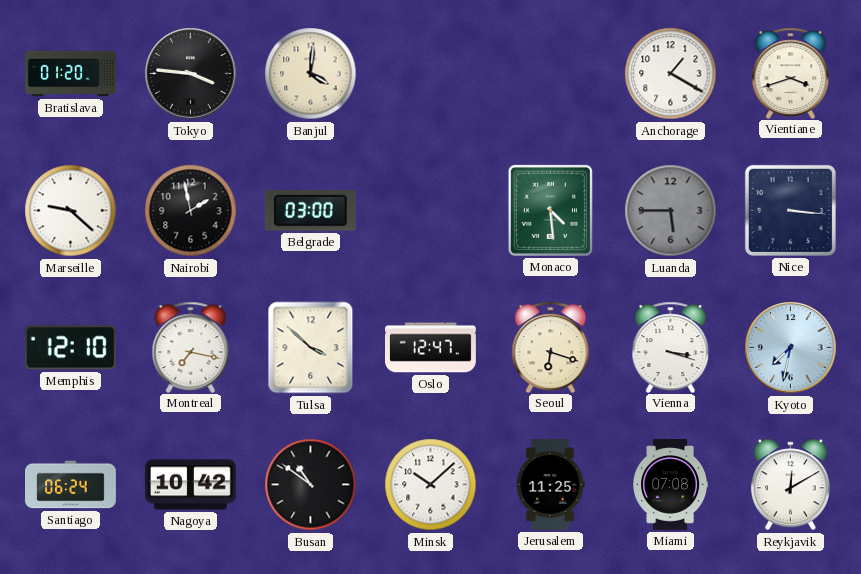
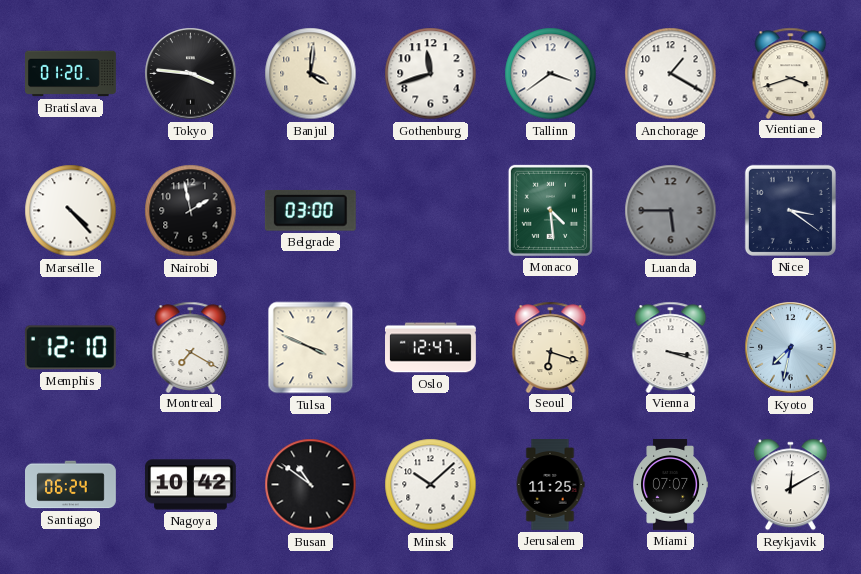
Gothenburg: none -> 11:42
Tallinn: none -> 3:39
Marseille: 9:22 -> 4:23
Nice: 3:16 -> 3:21
Montreal: 7:17 -> 7:20
Tulsa: 3:52 -> 3:49
Miami: 07:08 -> 07:07
